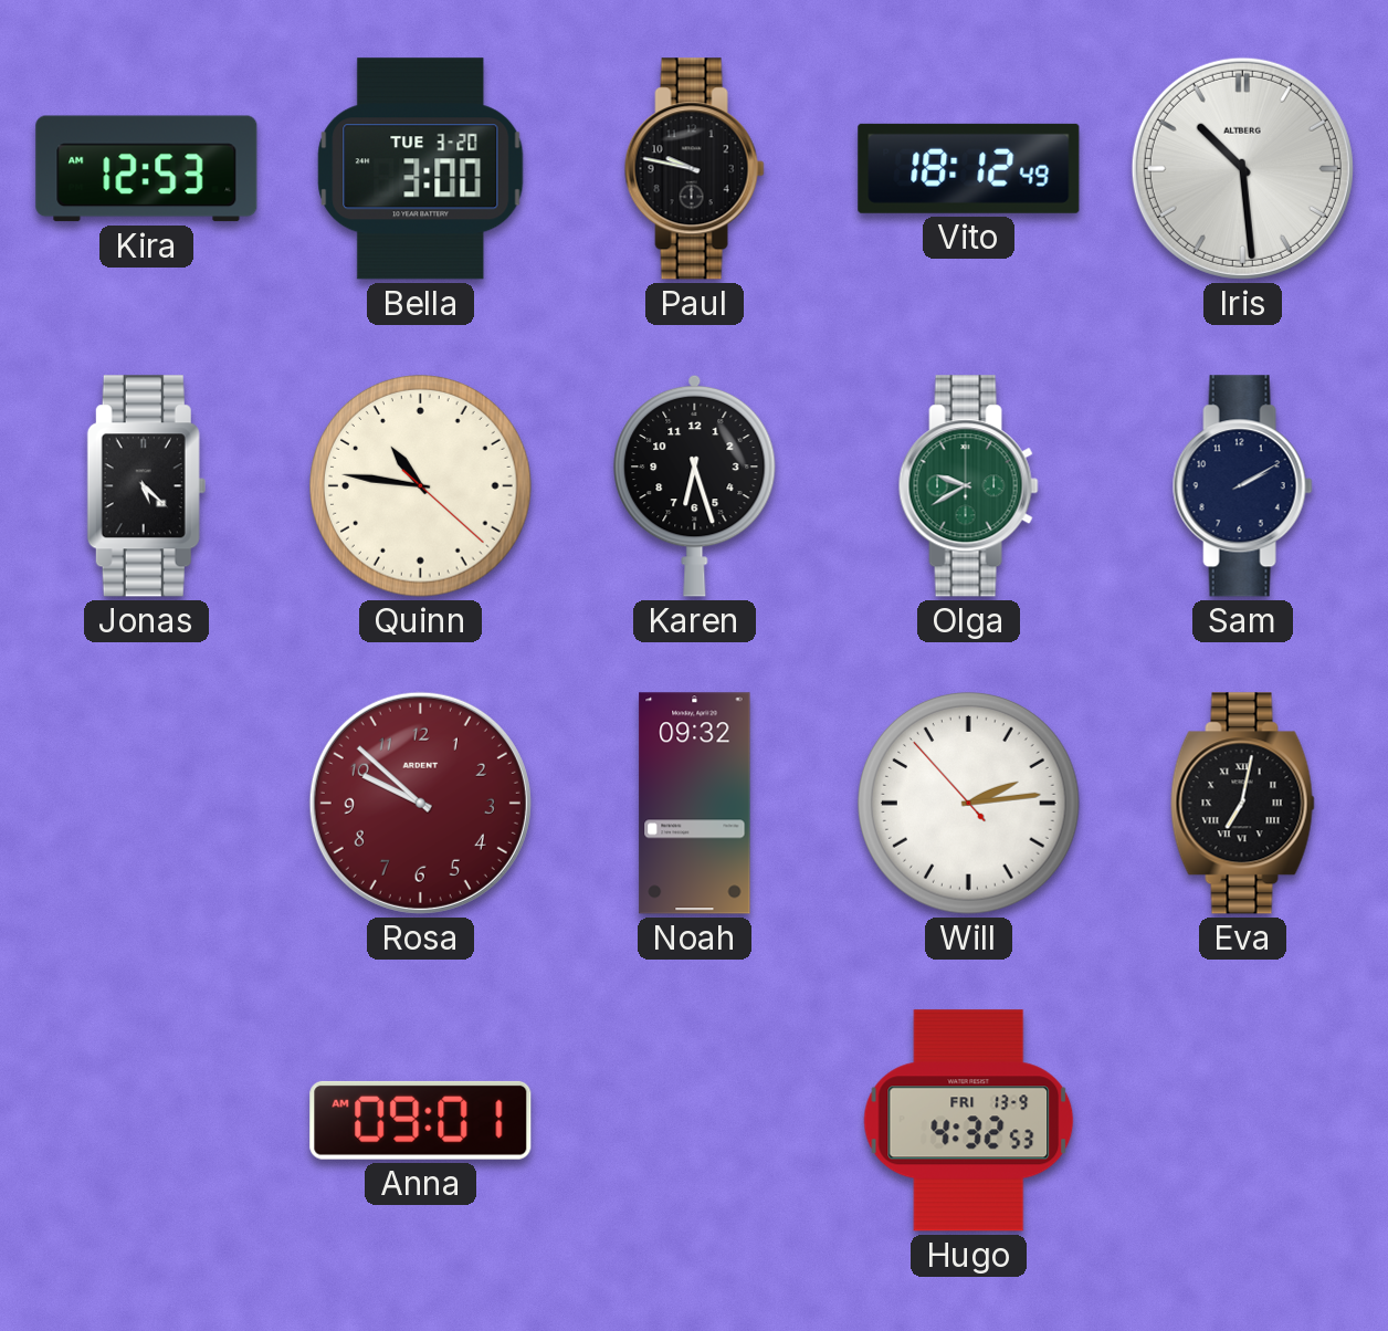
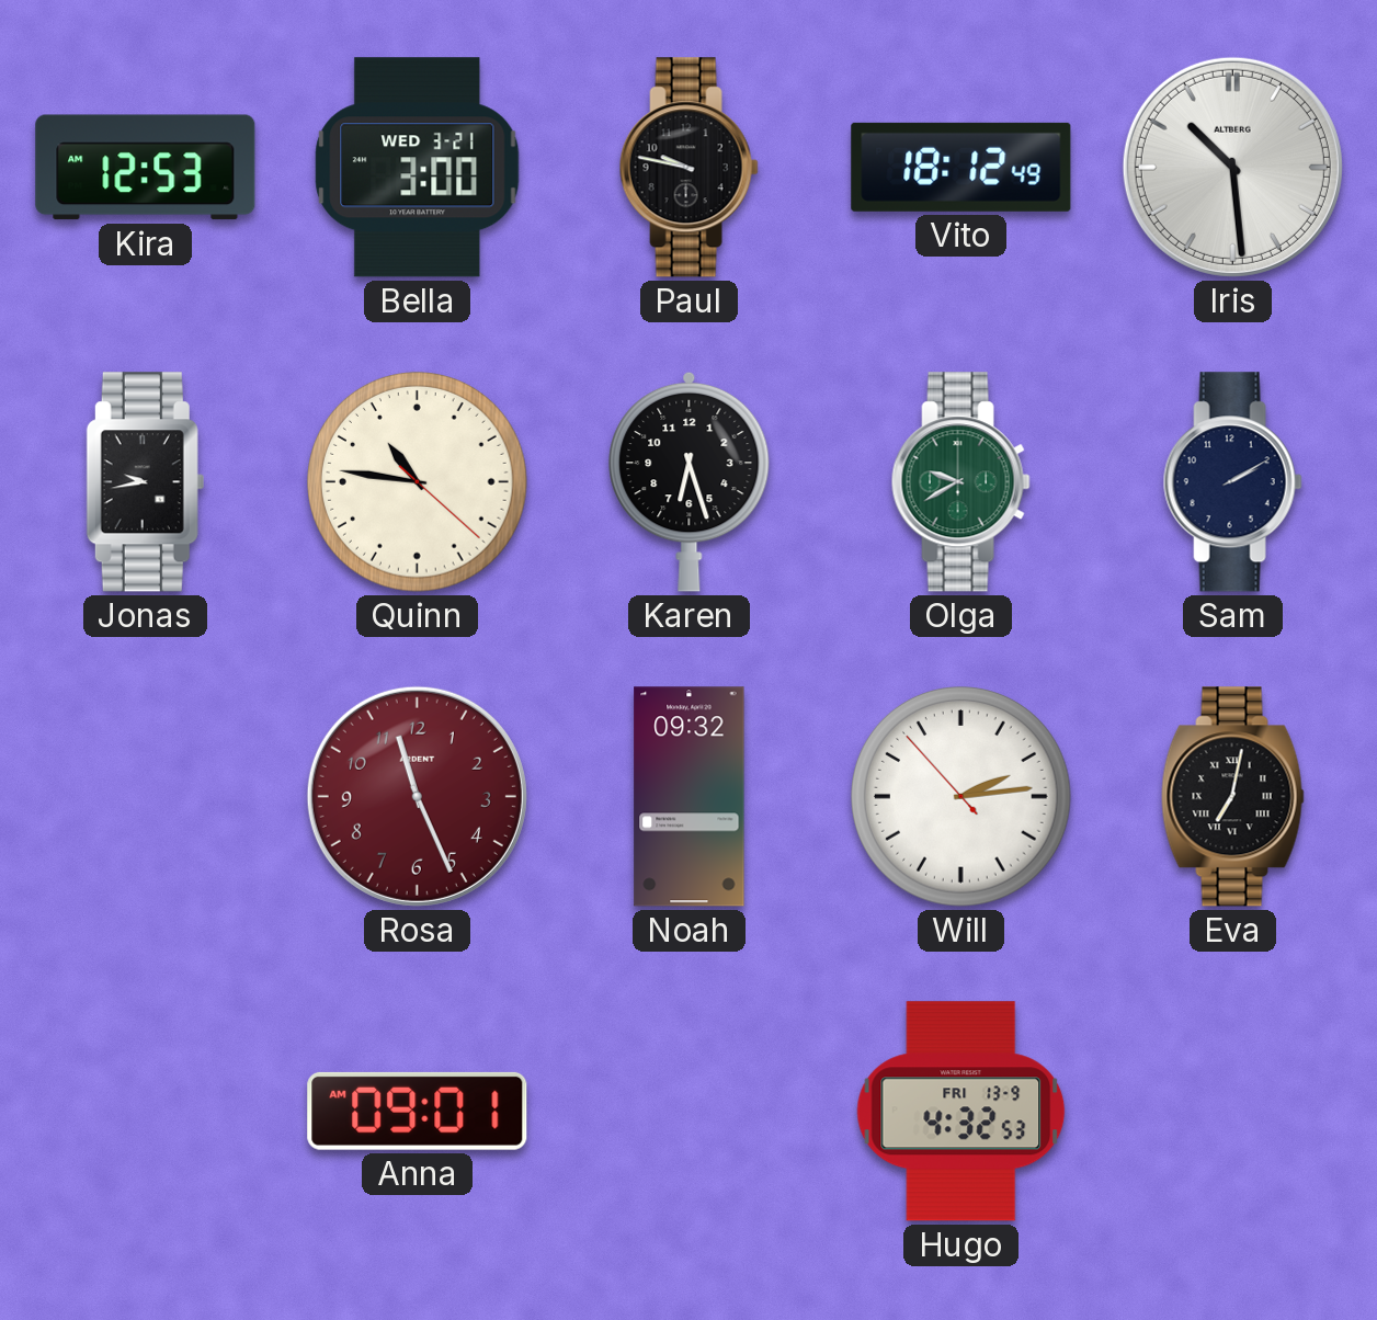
Bella date: TUE 3-20 -> WED 3-21
Jonas: 5:22 -> 9:43
Rosa: 9:52 -> 11:26
